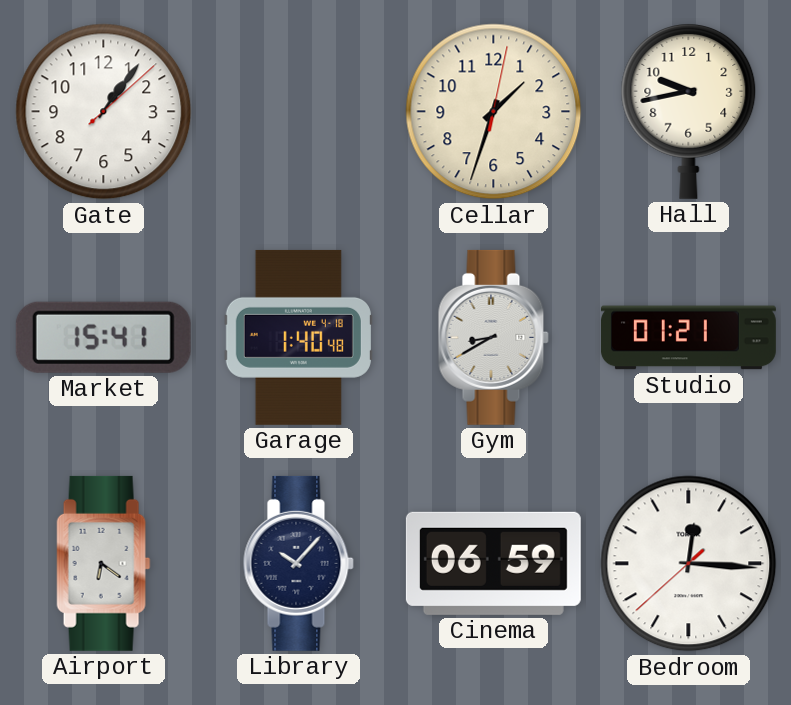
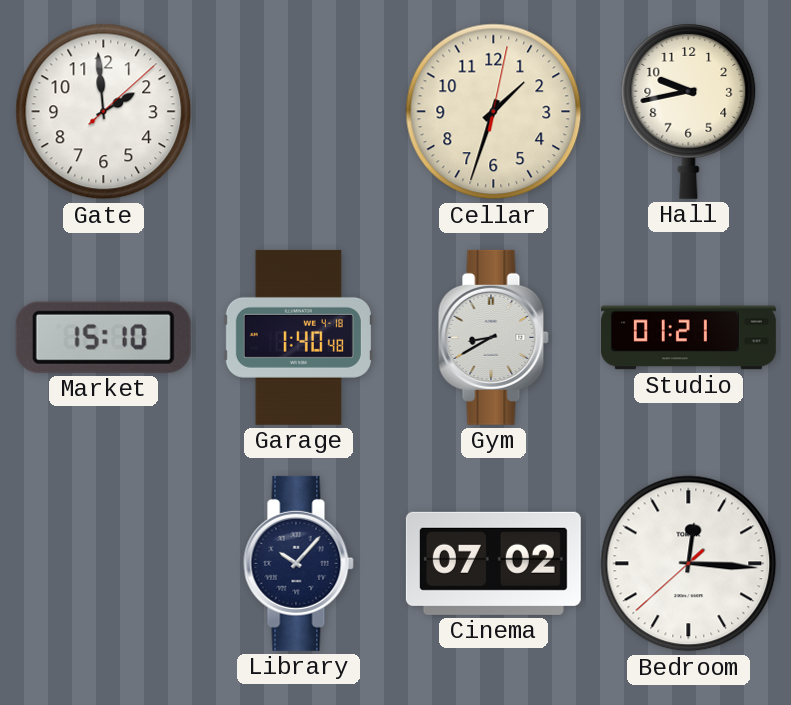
Gate: 1:06 -> 1:59
Market: 15:41 -> 15:10
Airport: 6:21 -> none
Cinema: 06:59 -> 07:02
